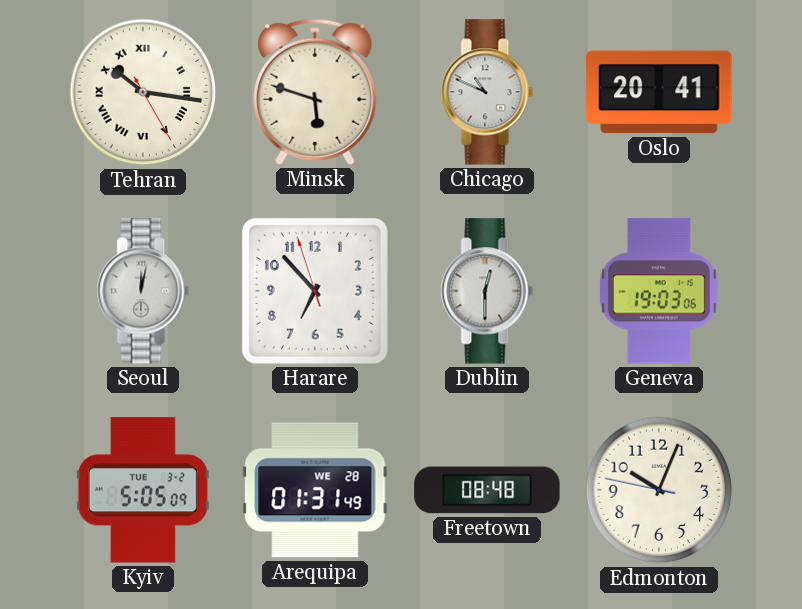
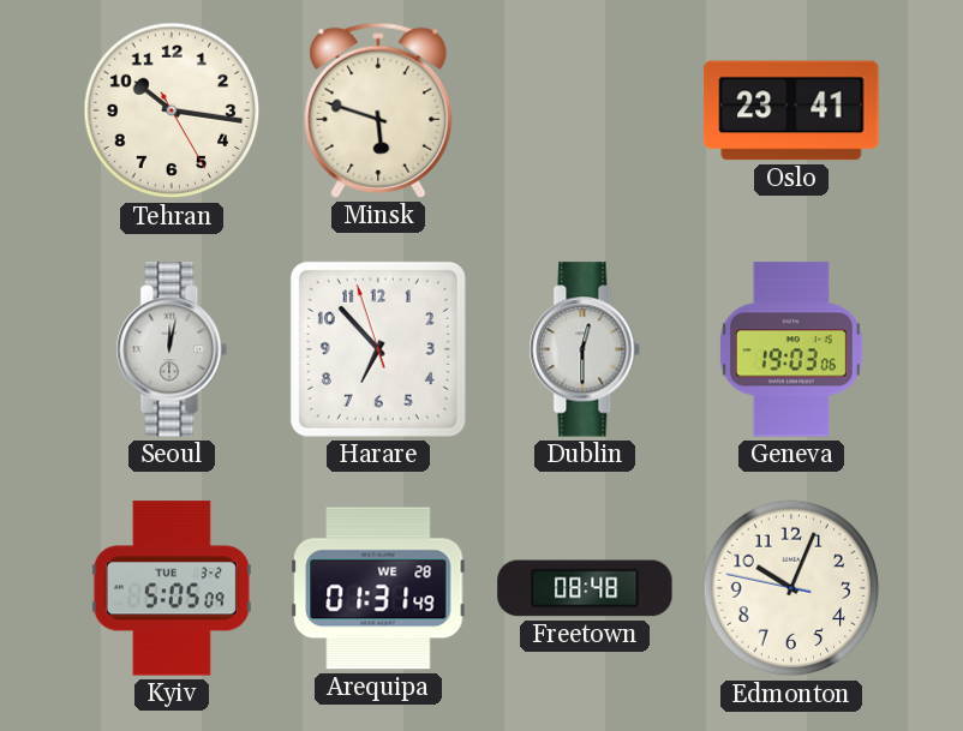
Tehran numerals: Roman -> Arabic
Chicago: 10:49 -> none
Oslo: 20:41 -> 23:41
